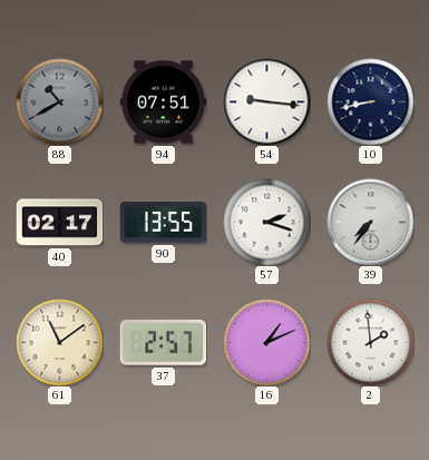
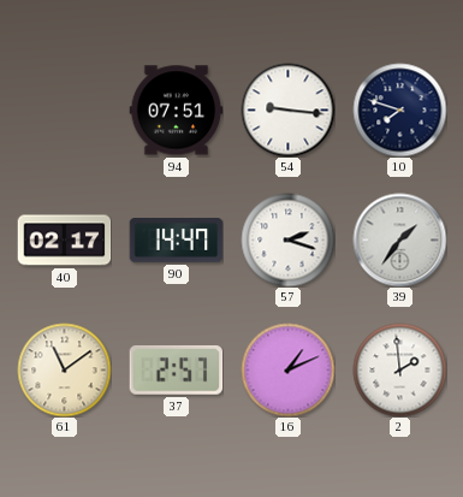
88: 10:40 -> none
10: 8:43 -> 7:48
90: 13:55 -> 14:47
39: 7:36 -> 1:36
